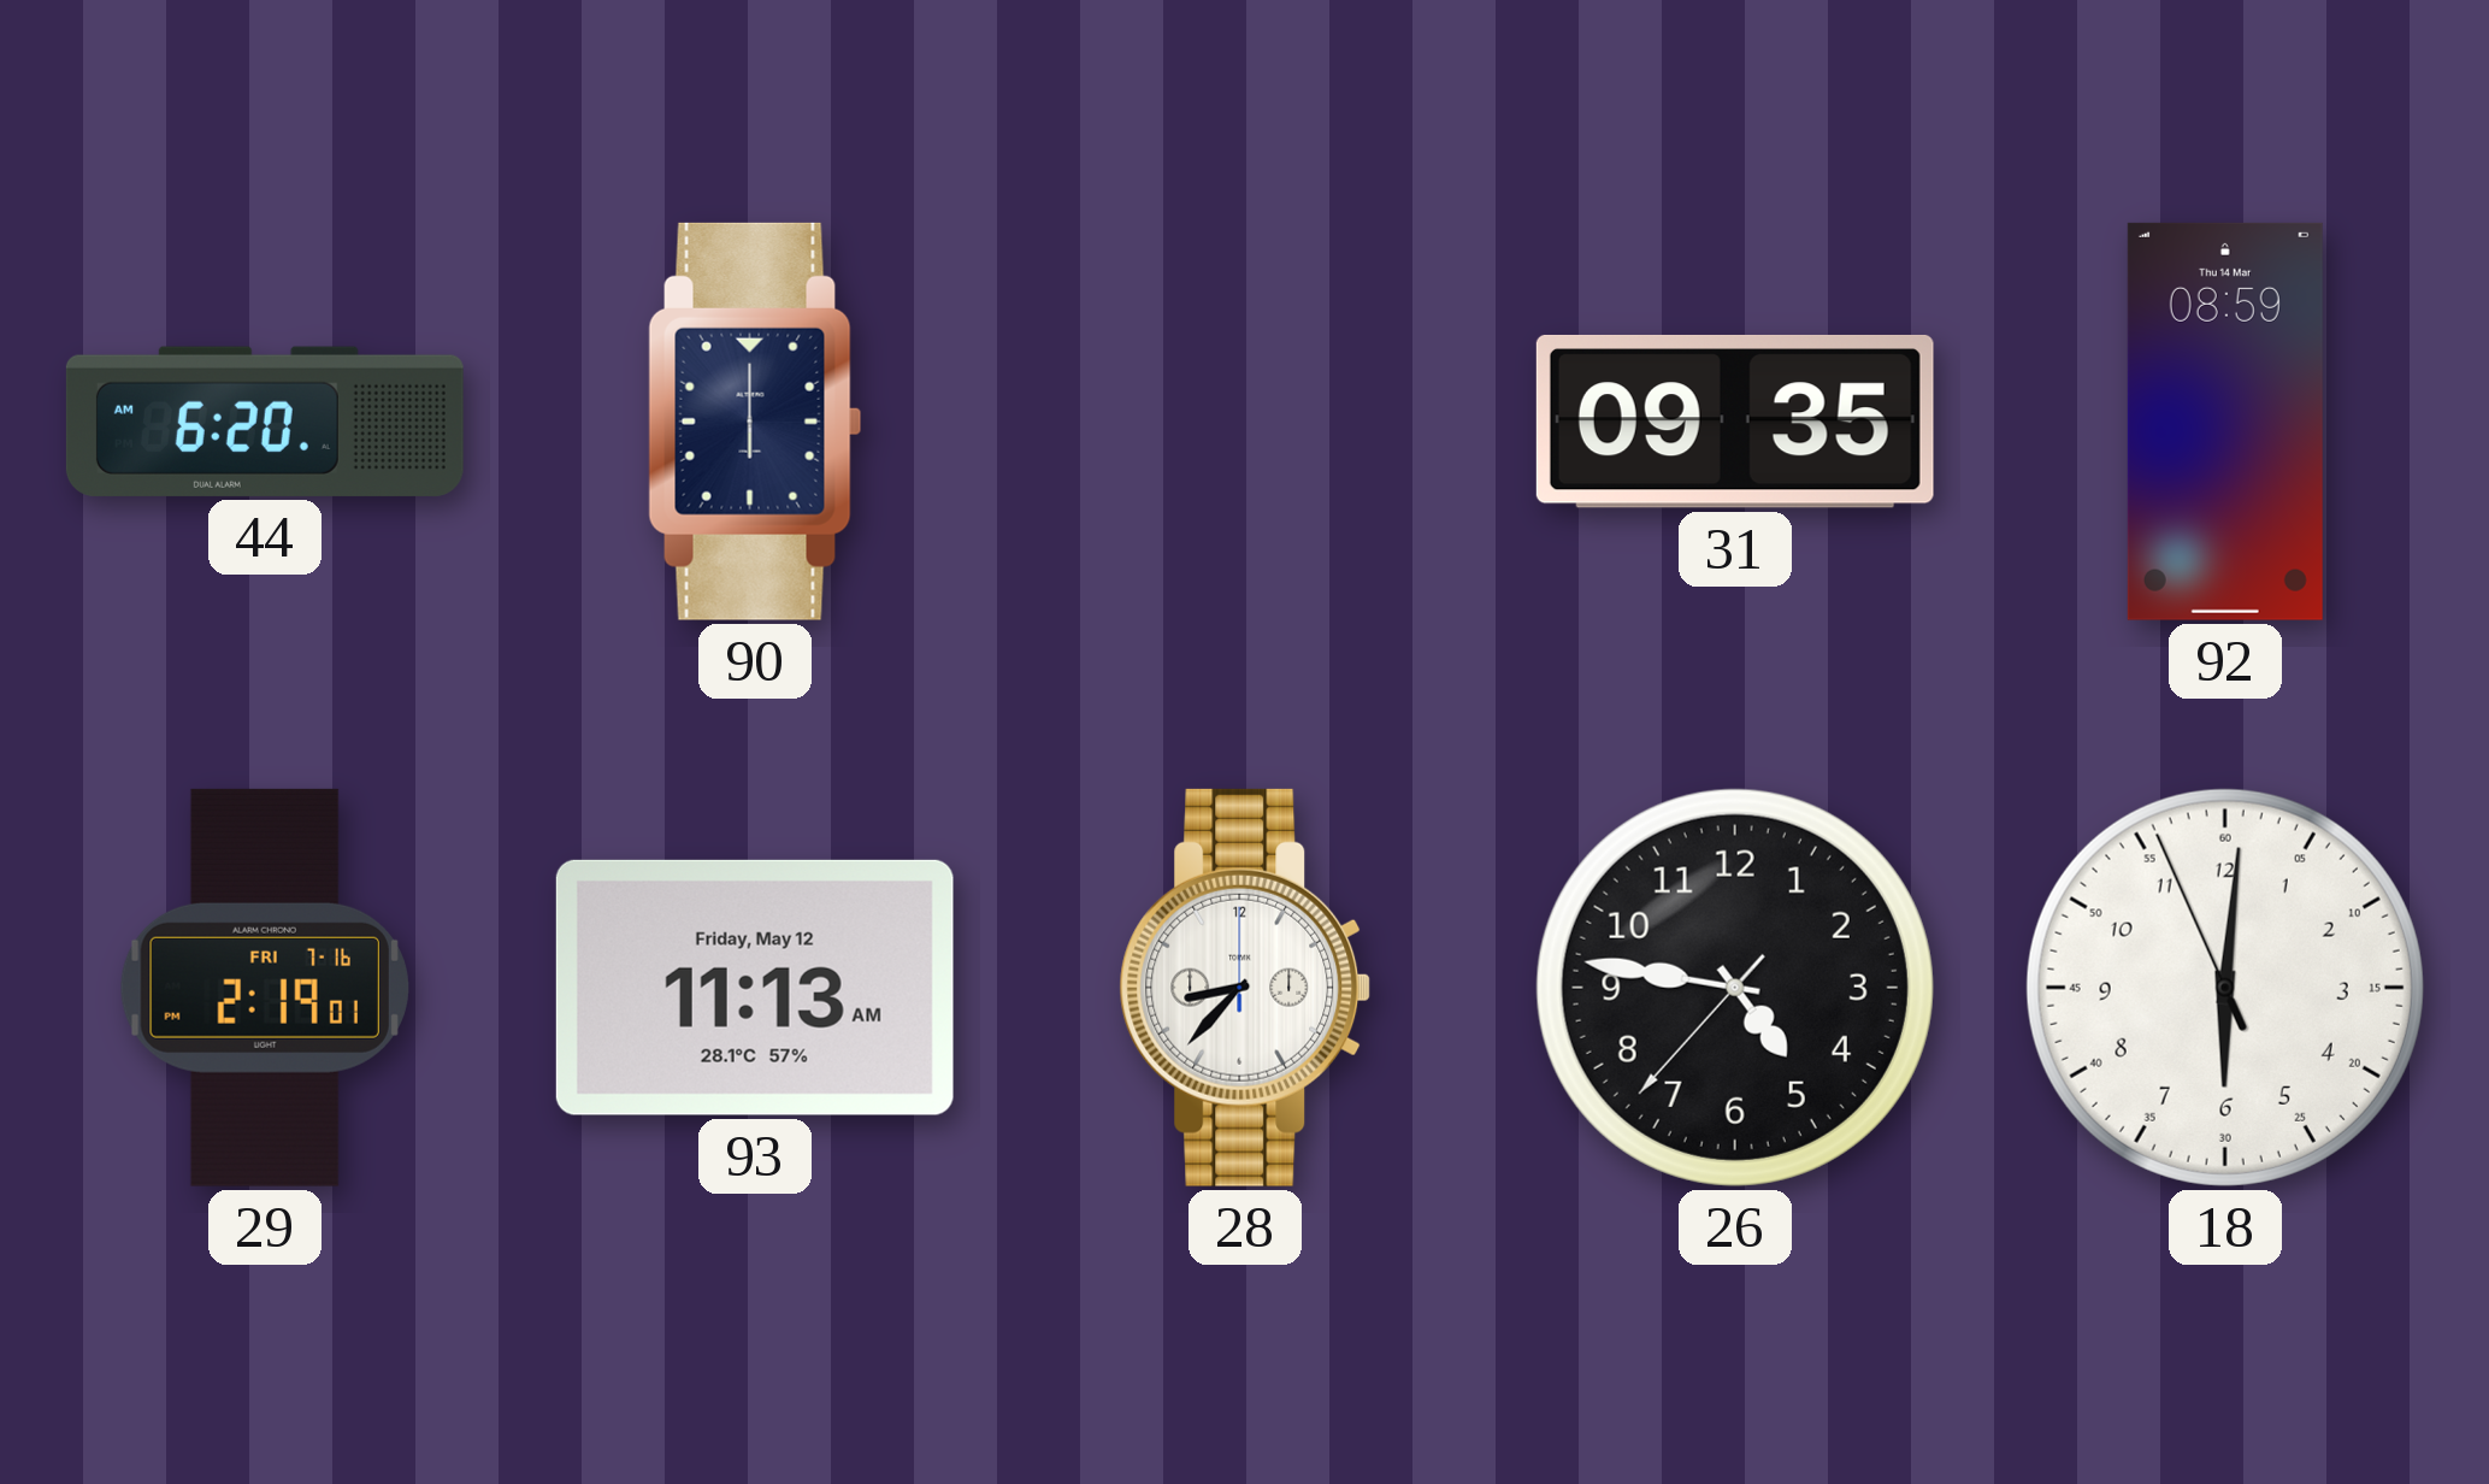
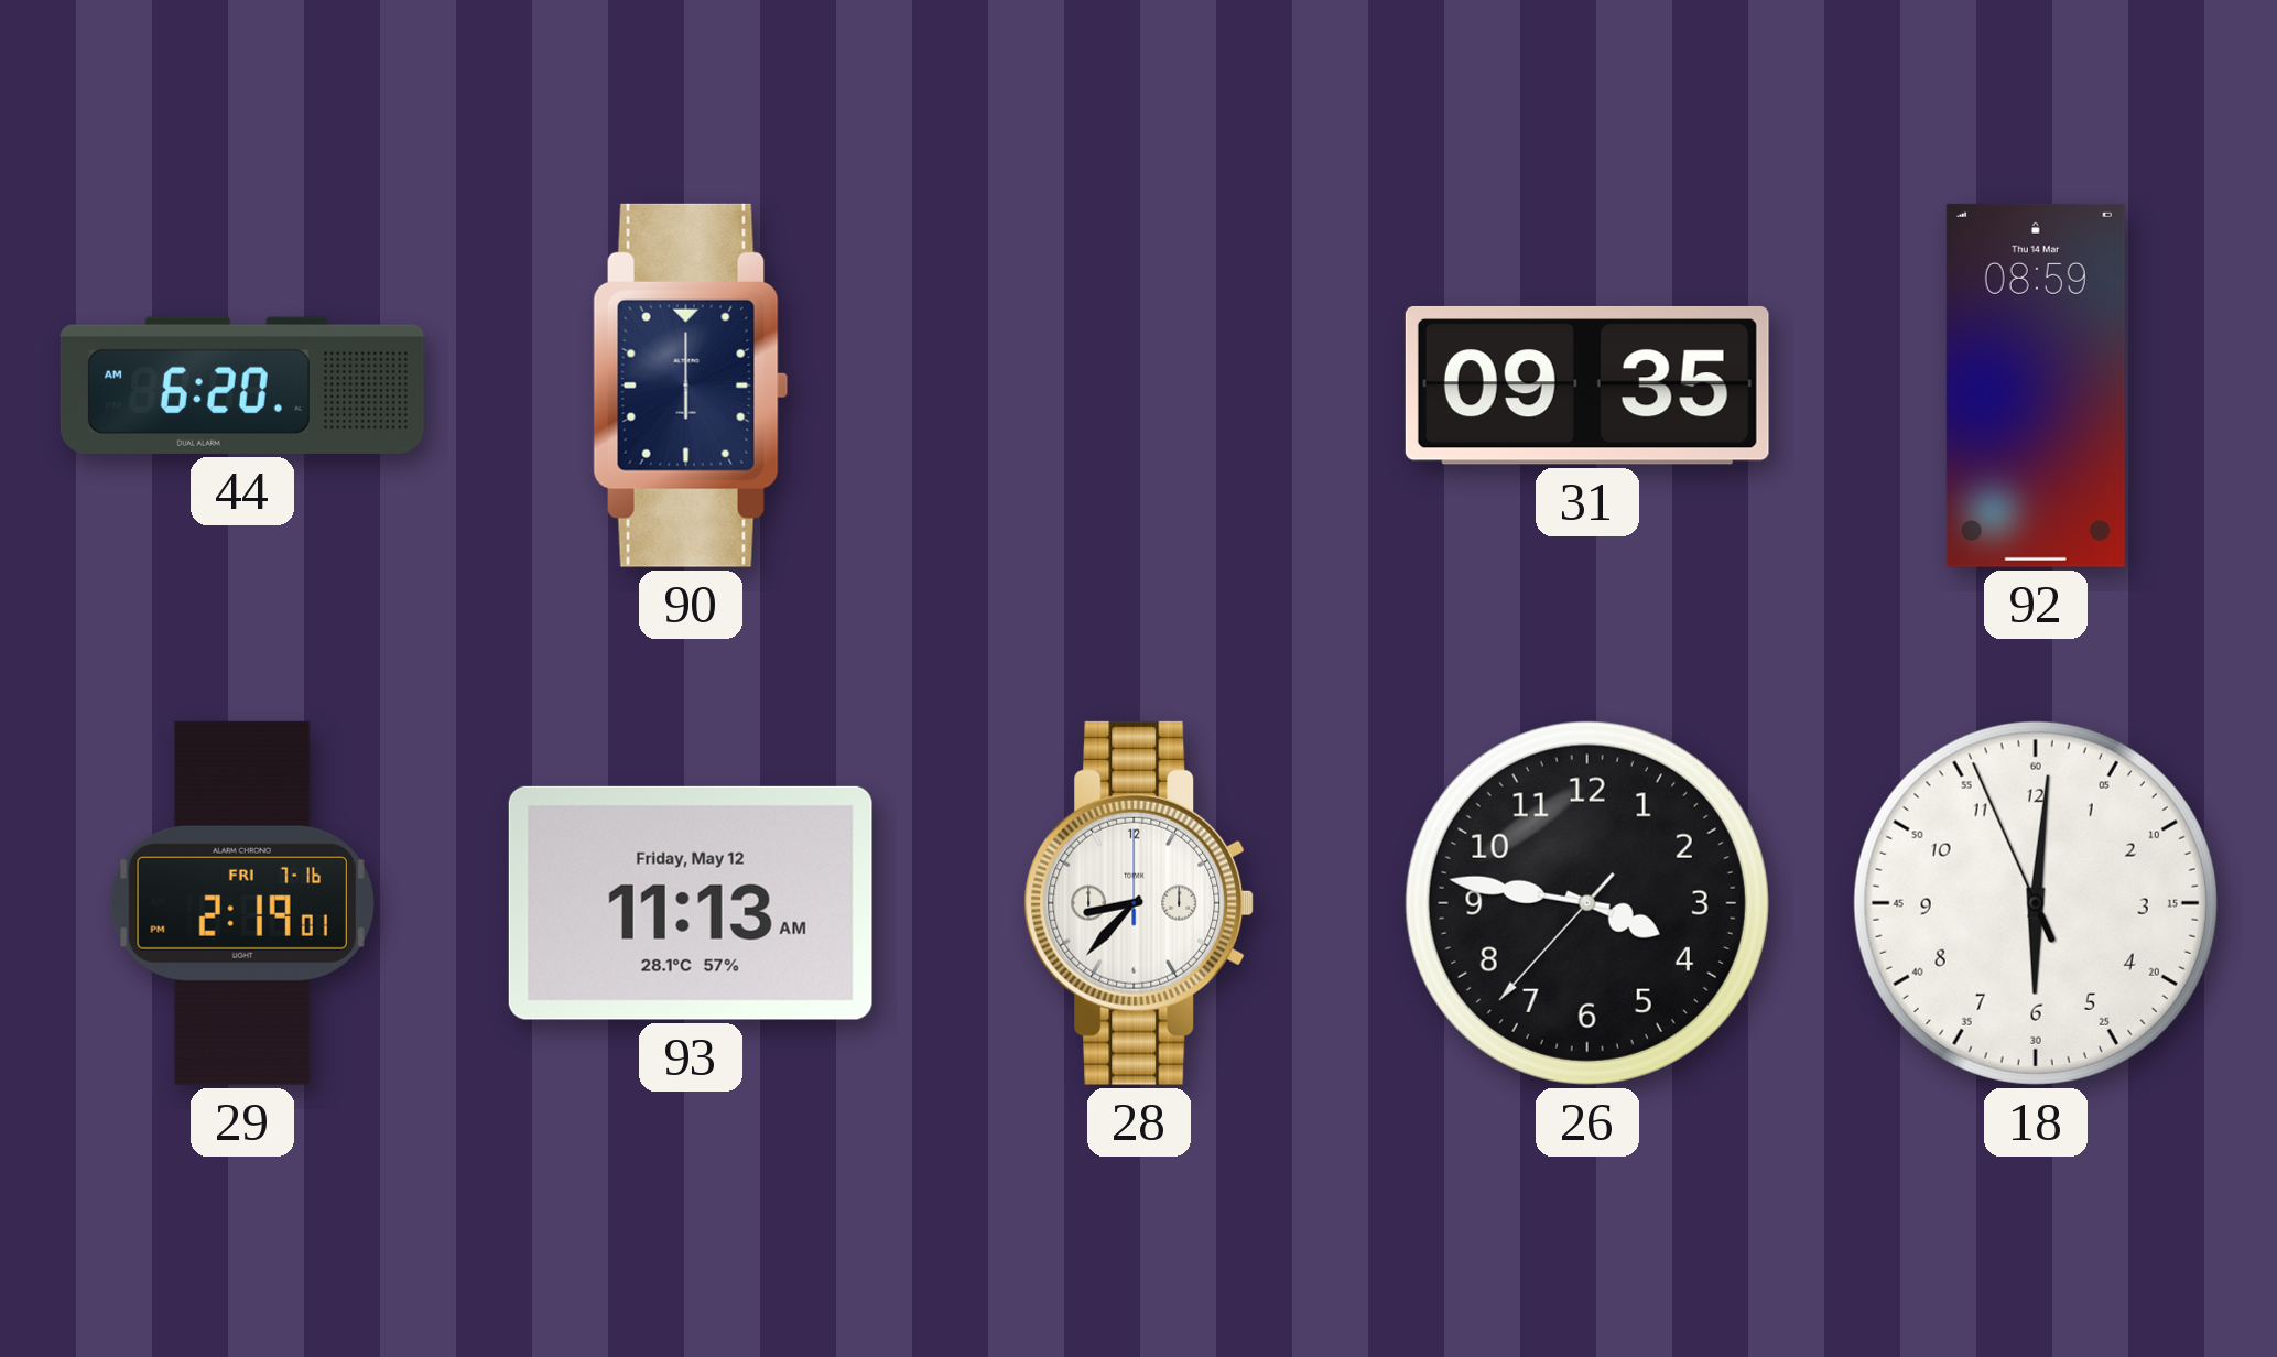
26: 4:46 -> 3:46
